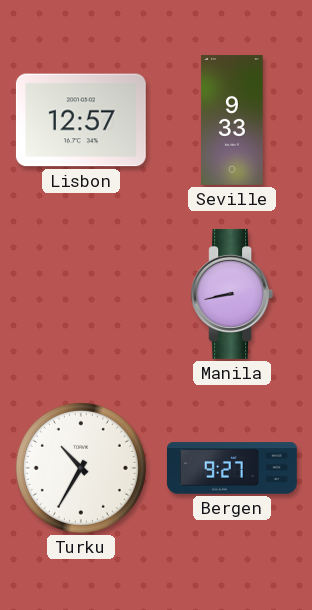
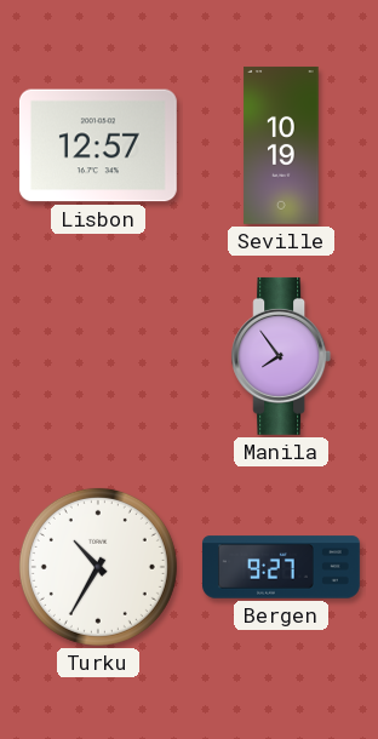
Seville: 9:33 -> 10:19
Manila: 8:43 -> 7:54
